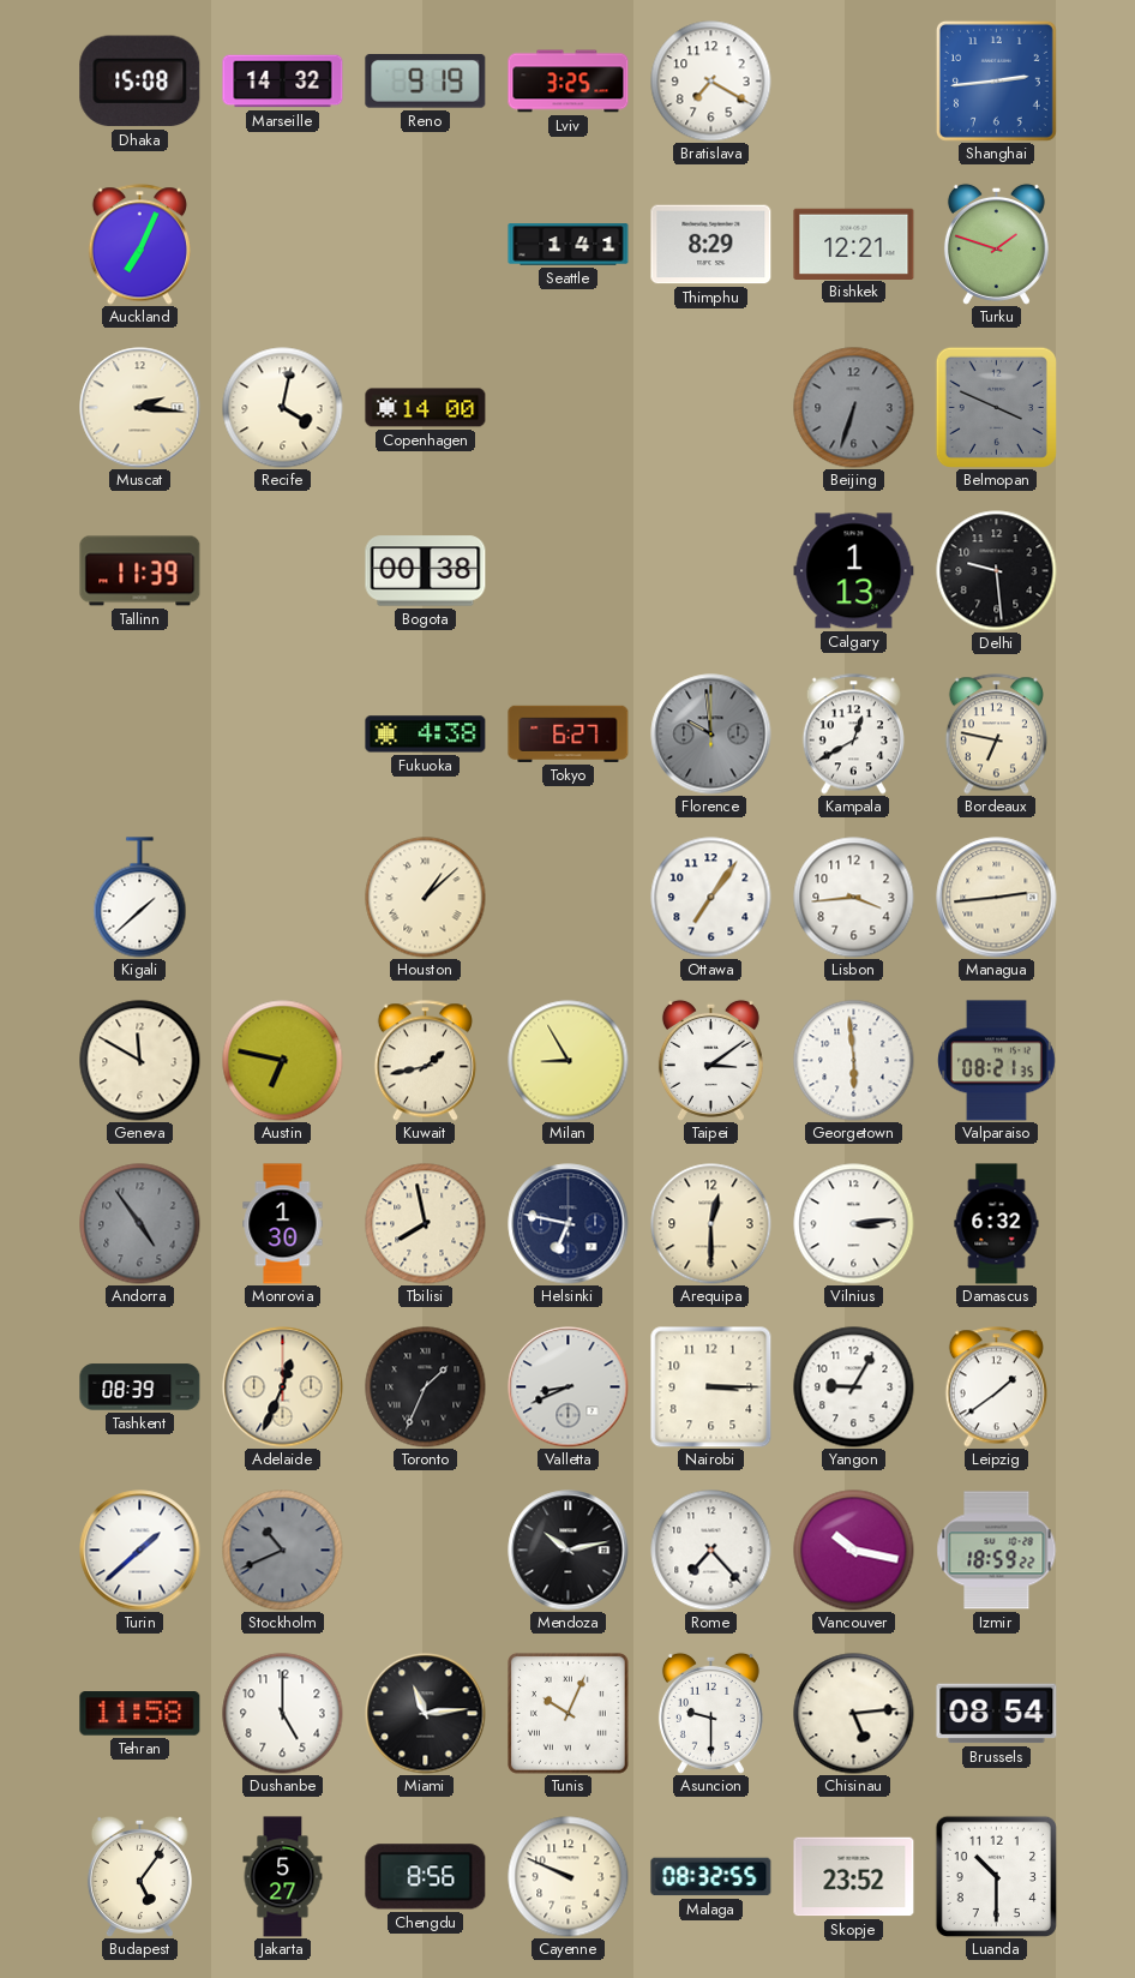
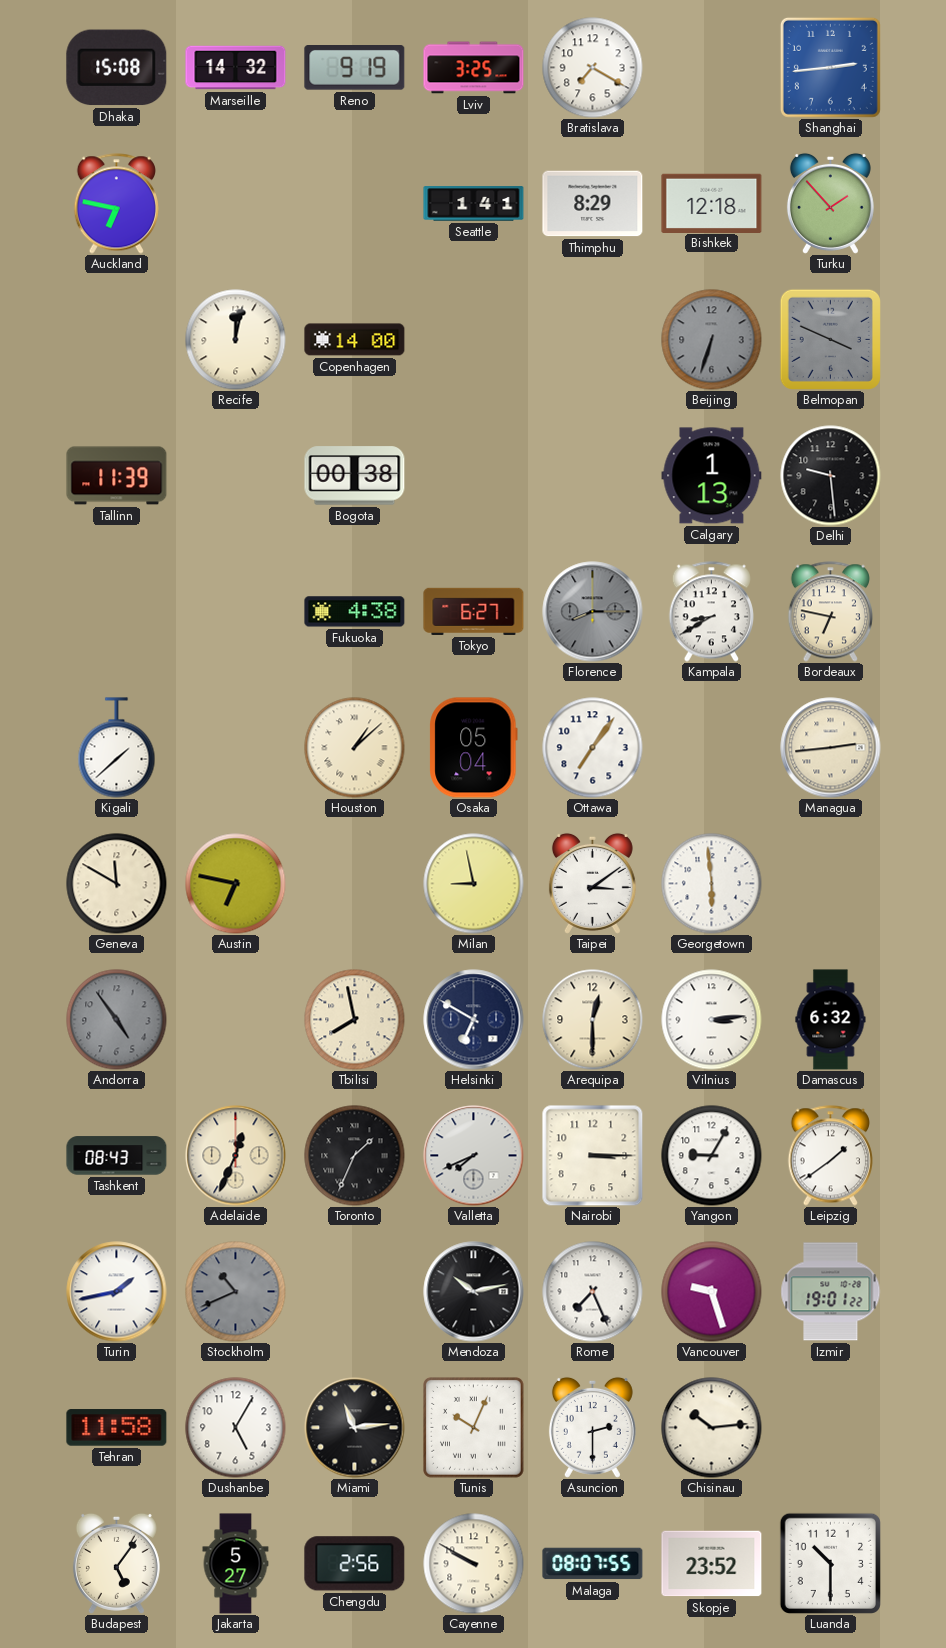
Auckland: 7:04 -> 6:47
Bishkek: 12:21 -> 12:18
Turku: 1:48 -> 1:53
Muscat: 2:16 -> none
Recife: 4:02 -> 12:02
Florence: 9:59 -> 8:15
Kampala: 12:40 -> 8:40
Osaka: none -> 05:04
Lisbon: 3:44 -> none
Kuwait: 1:43 -> none
Milan: 8:55 -> 8:58
Valparaiso: 08:21 -> none
Monrovia: 1:30 -> none
Helsinki: 6:47 -> 6:50
Tashkent: 08:39 -> 08:43
Valletta: 8:41 -> 7:41
Turin: 1:38 -> 1:43
Rome: 7:23 -> 7:26
Vancouver: 10:17 -> 9:27
Izmir: 18:59 -> 19:01
Dushanbe: 5:00 -> 5:05
Asuncion: 9:30 -> 2:30
Chisinau: 5:14 -> 10:14
Brussels: 08:54 -> none
Chengdu: 8:56 -> 2:56
Cayenne: 9:49 -> 9:50
Malaga: 08:32 -> 08:07
